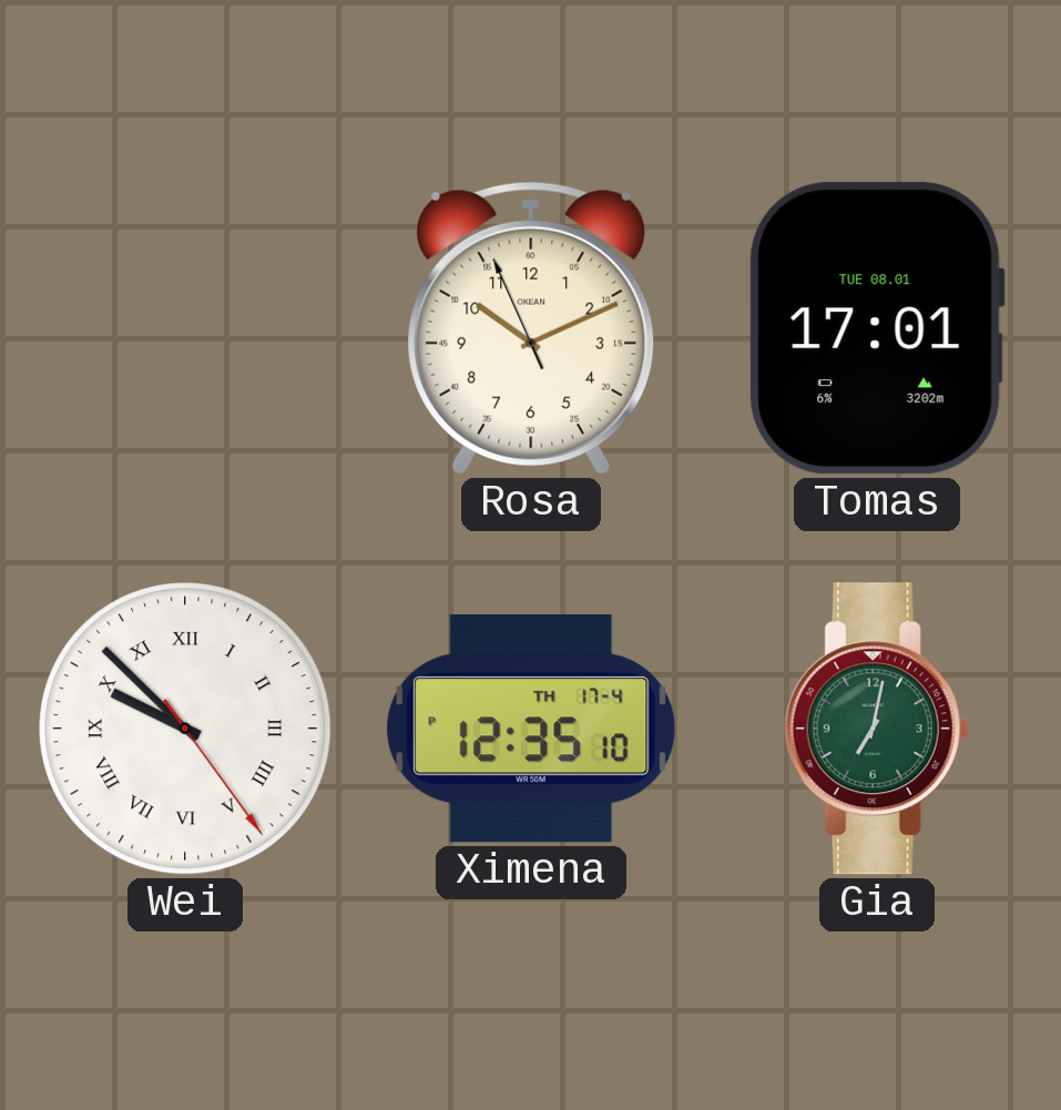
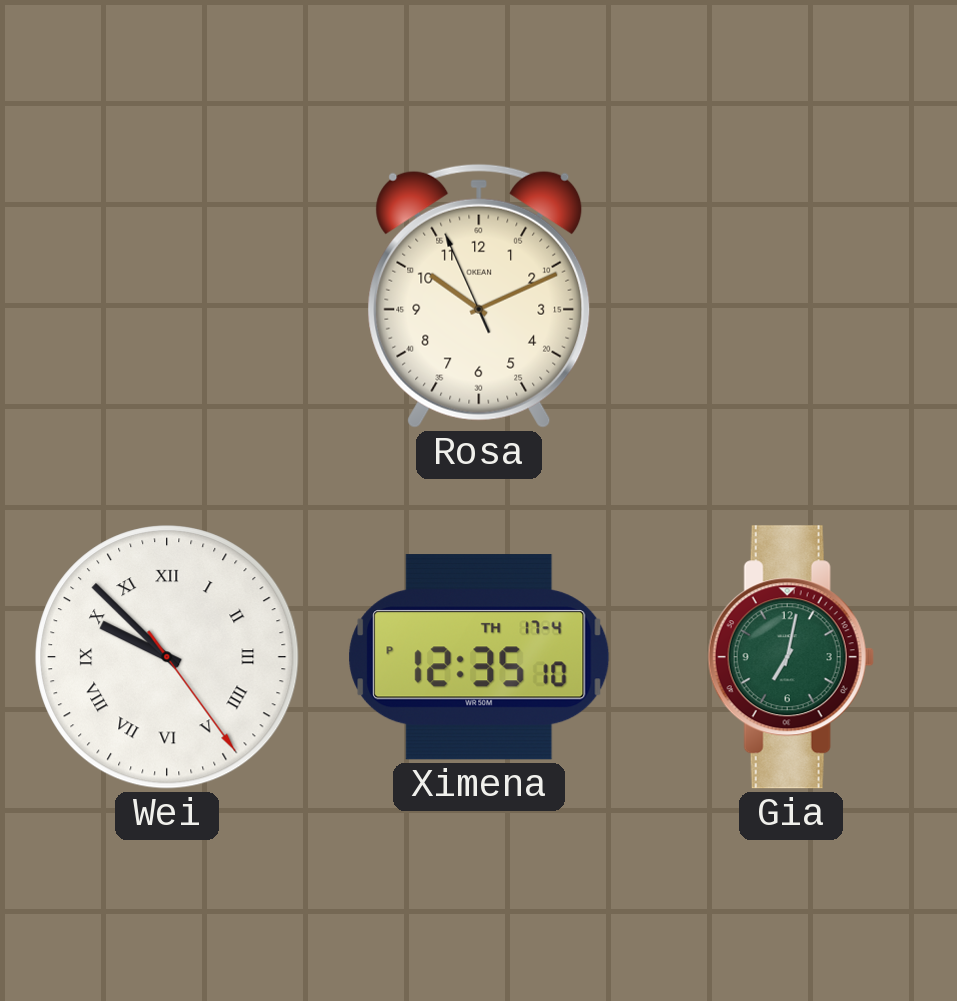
Tomas: 17:01 -> none
